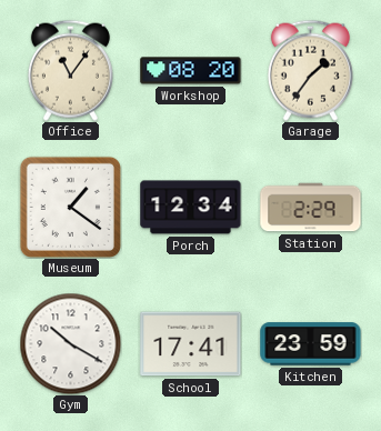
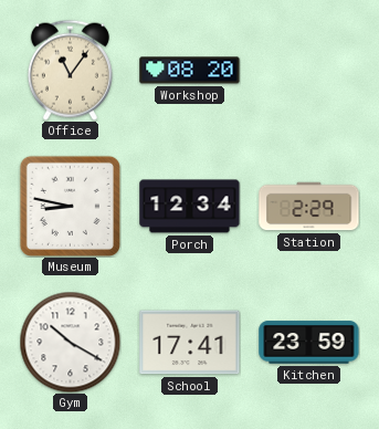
Garage: 1:36 -> none
Museum: 1:21 -> 8:47
